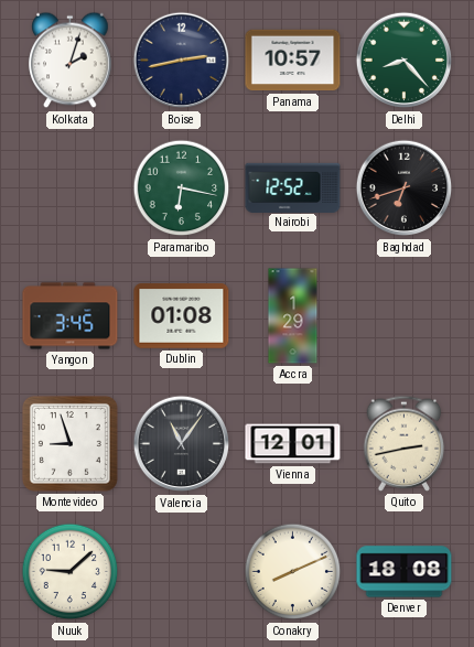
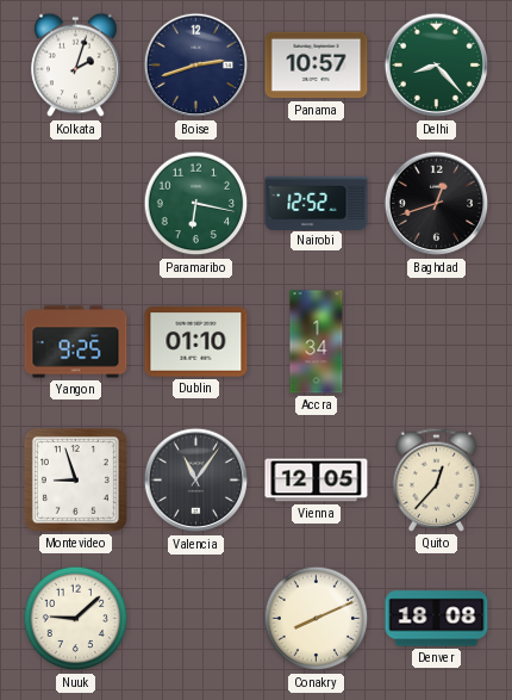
Boise: 2:43 -> 2:42
Baghdad: 6:42 -> 12:42
Yangon: 3:45 -> 9:25
Dublin: 01:08 -> 01:10
Accra: 1:29 -> 1:34
Vienna: 12:01 -> 12:05
Quito: 2:43 -> 12:37
